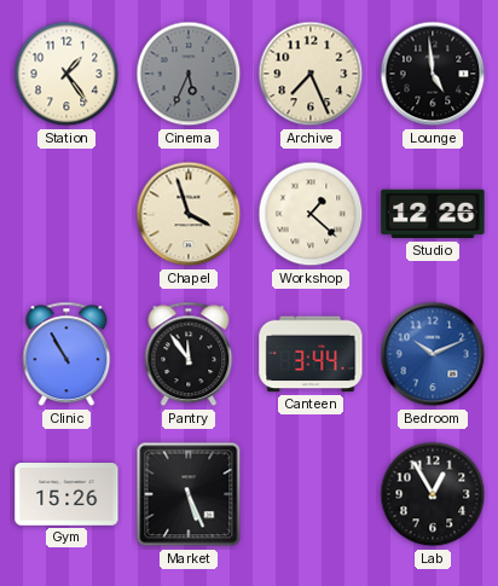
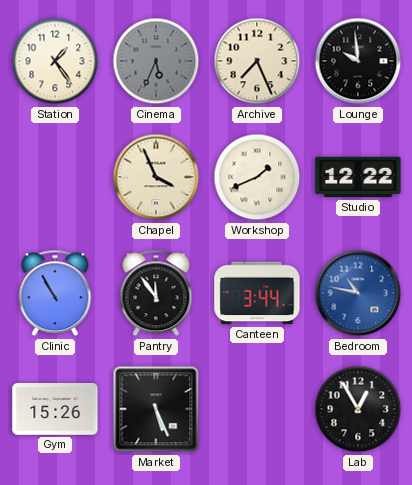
Lounge: 4:59 -> 9:59
Chapel: 3:57 -> 3:56
Workshop: 1:22 -> 1:41
Studio: 12:26 -> 12:22
Bedroom: 10:11 -> 10:47
